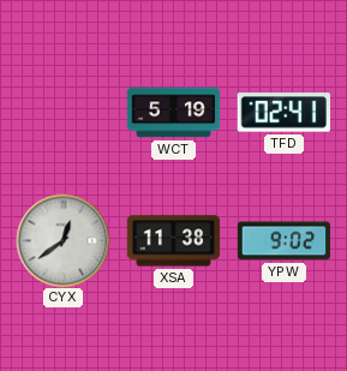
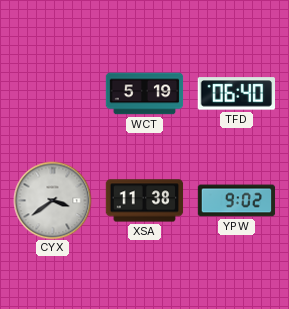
TFD: 02:41 -> 06:40
CYX: 12:39 -> 3:39
